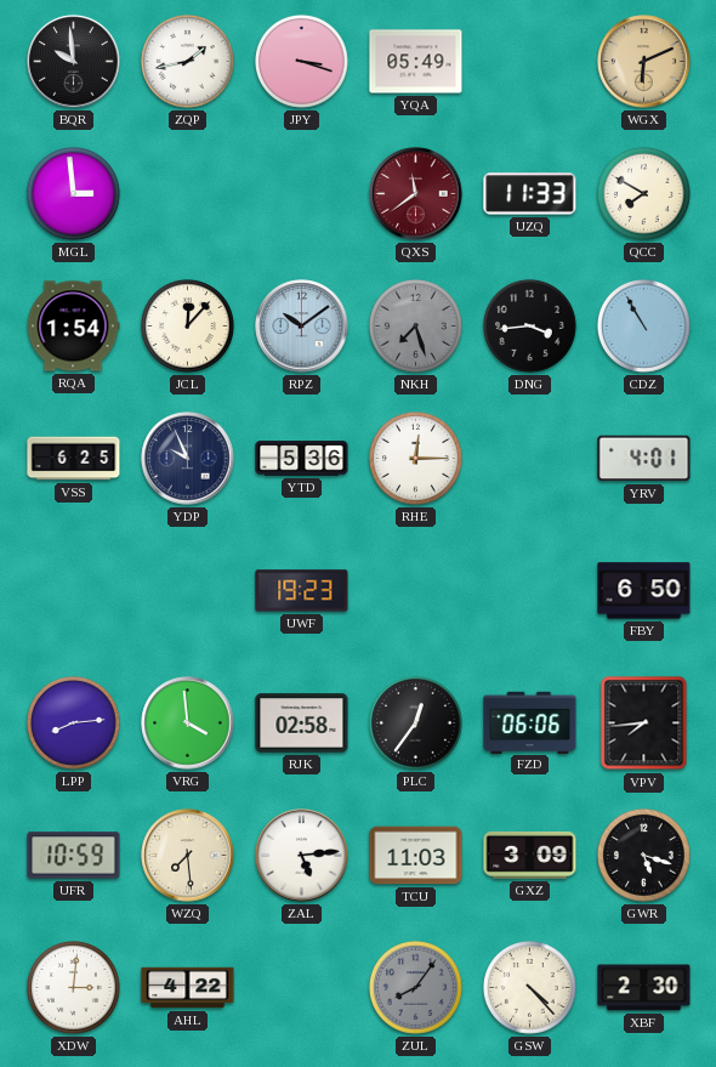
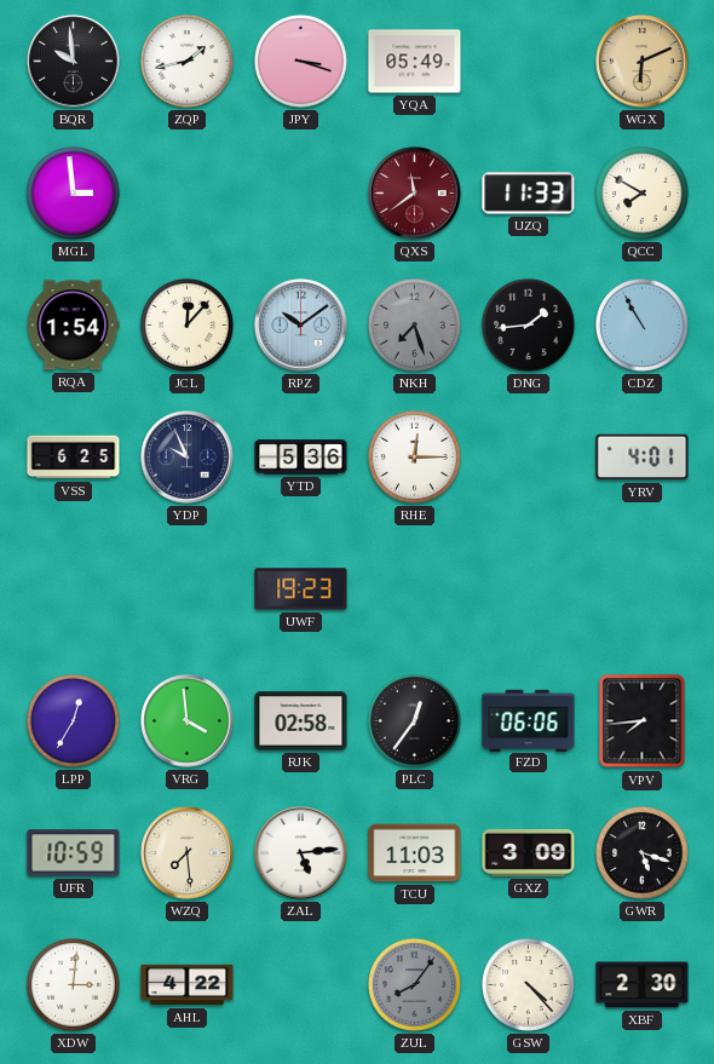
DNG: 3:44 -> 1:44
FBY: 6:50 -> none
LPP: 8:14 -> 12:35
